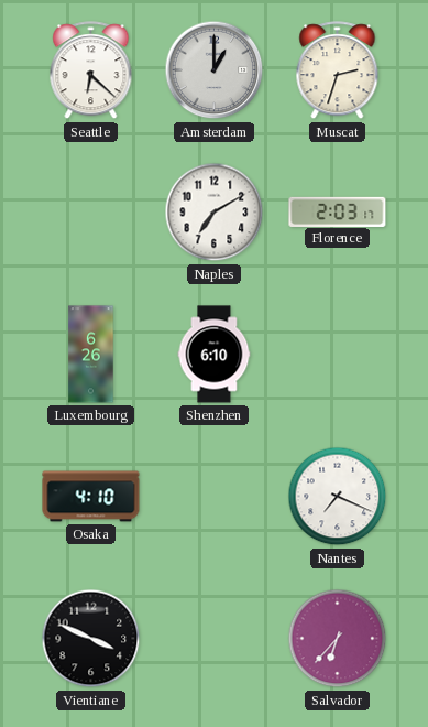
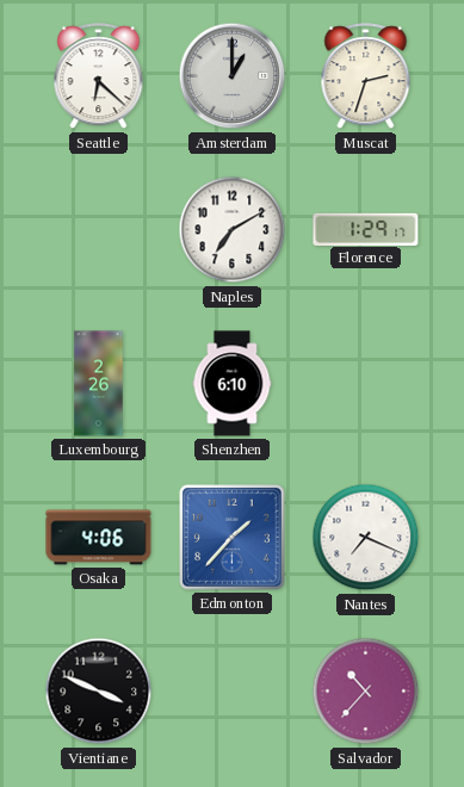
Florence: 2:03 -> 1:29
Luxembourg: 6:26 -> 2:26
Osaka: 4:10 -> 4:06
Edmonton: none -> 1:37
Salvador: 6:37 -> 10:37
